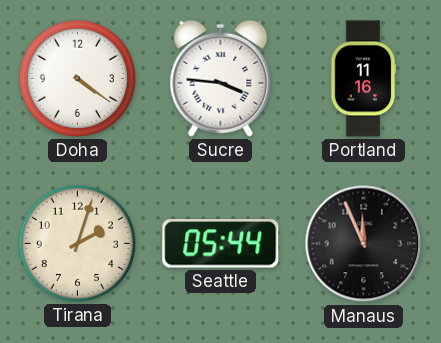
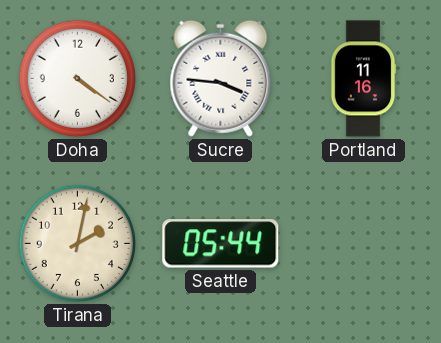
Tirana: 2:03 -> 2:02
Manaus: 11:56 -> none
